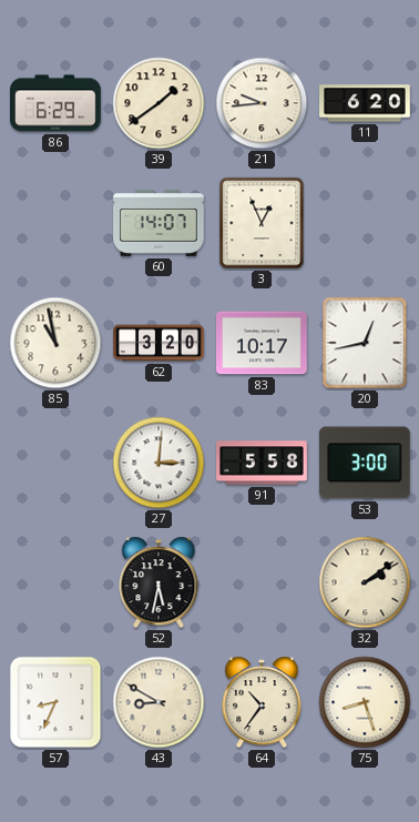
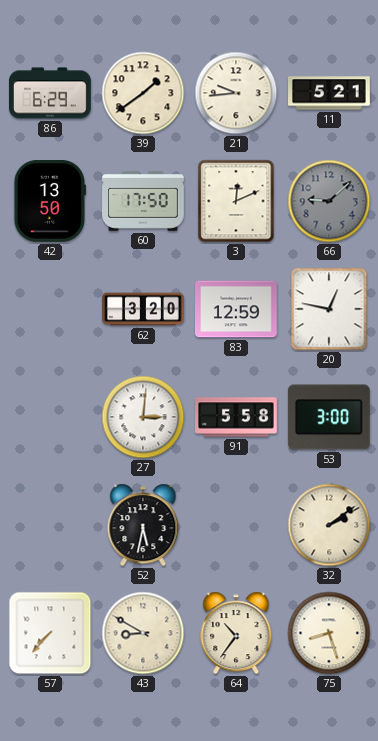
11: 6:20 -> 5:21
42: none -> 13:50
60: 14:07 -> 17:50
3: 12:56 -> 12:11
66: none -> 9:08
85: 10:58 -> none
83: 10:17 -> 12:59
20: 12:43 -> 12:47
57: 8:34 -> 7:37
